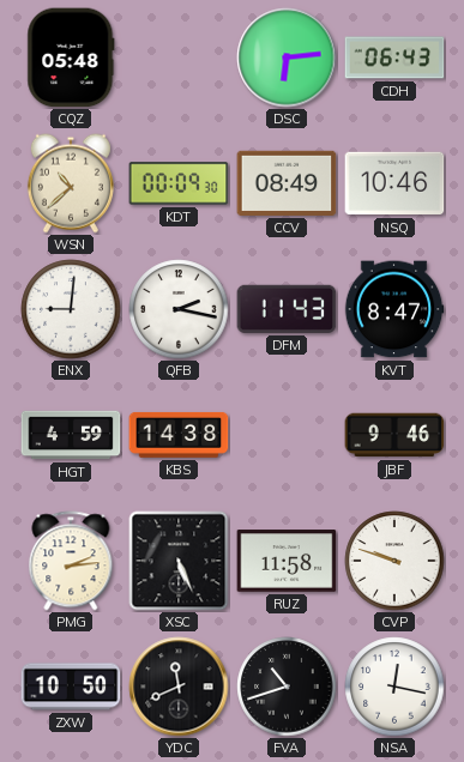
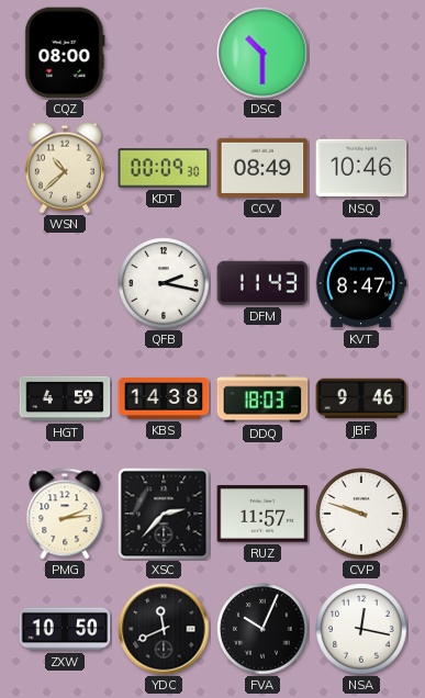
CQZ: 05:48 -> 08:00
DSC: 6:14 -> 10:30
CDH: 06:43 -> none
ENX: 9:01 -> none
DDQ: none -> 18:03
XSC: 5:26 -> 2:37
RUZ: 11:58 -> 11:57
FVA: 10:42 -> 10:04
